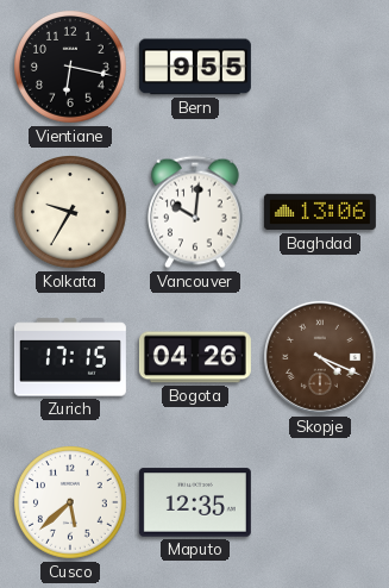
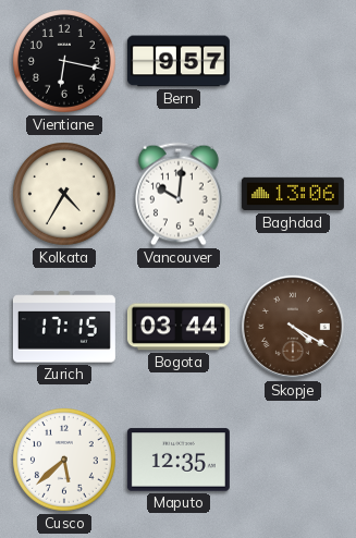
Bern: 9:55 -> 9:57
Kolkata: 9:35 -> 4:35
Bogota: 04:26 -> 03:44
Skopje: 4:19 -> 4:20
